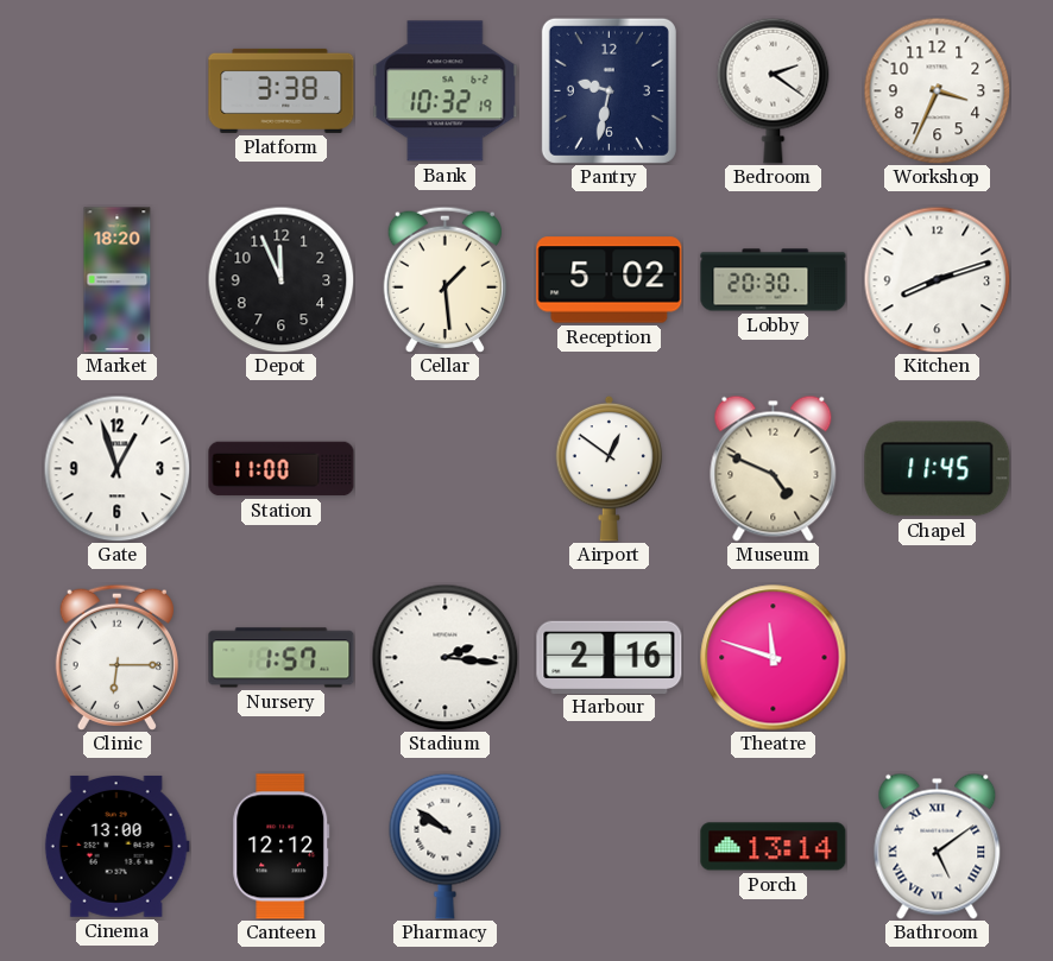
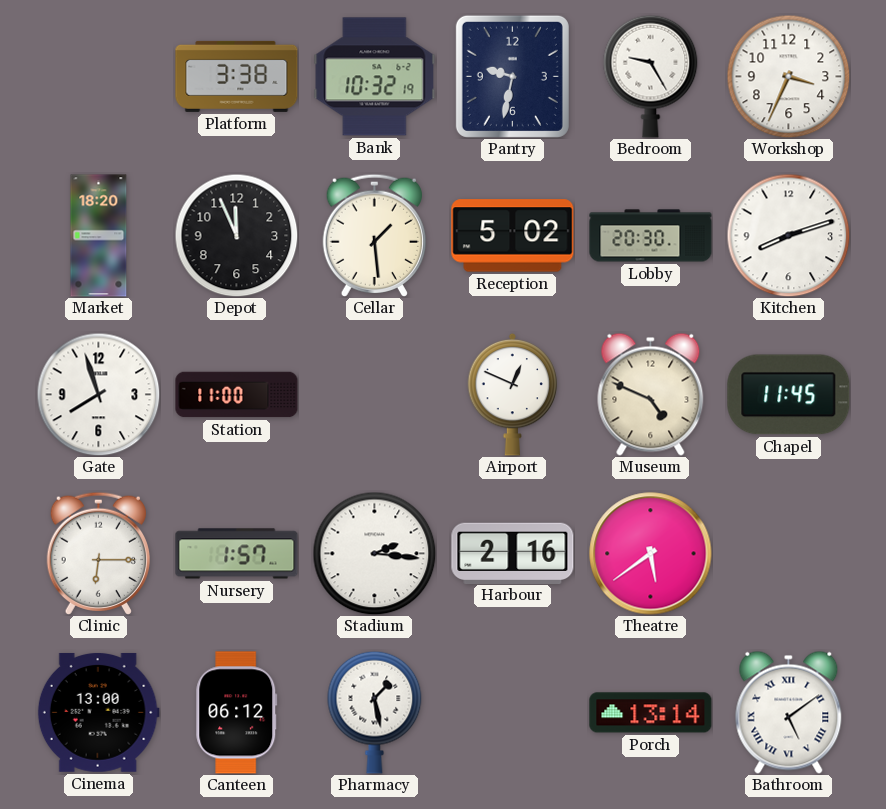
Bedroom: 2:21 -> 9:25
Gate: 12:57 -> 7:57
Airport: 12:51 -> 12:49
Theatre: 11:48 -> 5:39
Canteen: 12:12 -> 06:12
Pharmacy: 9:51 -> 1:28
